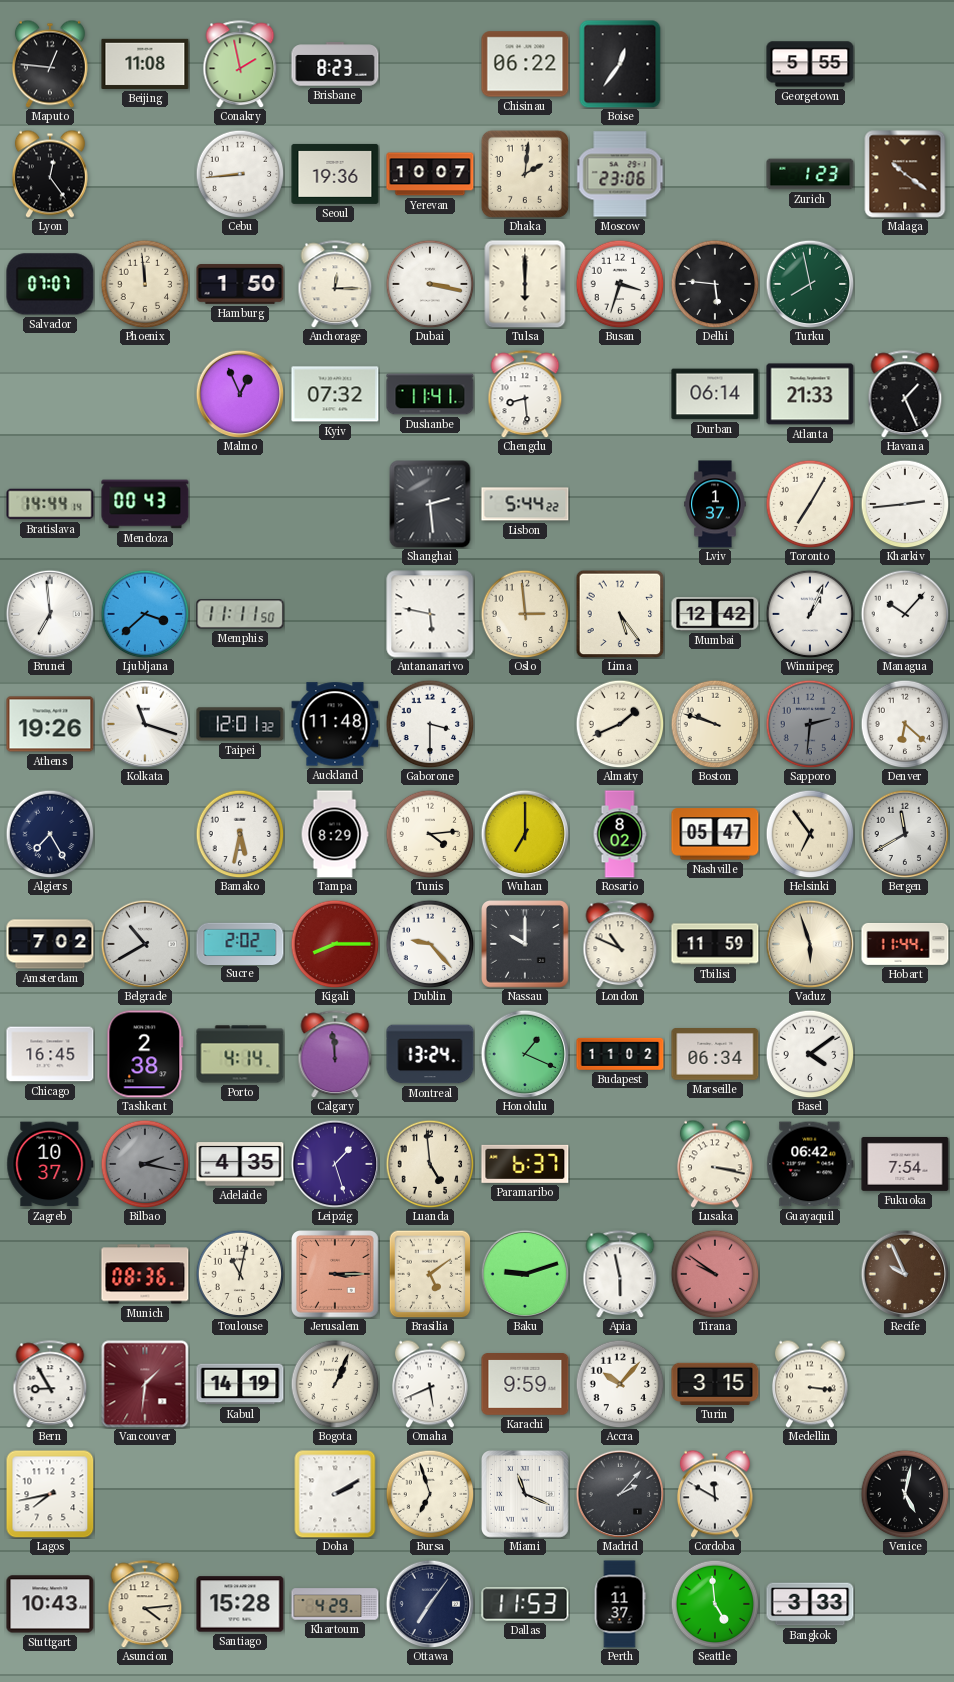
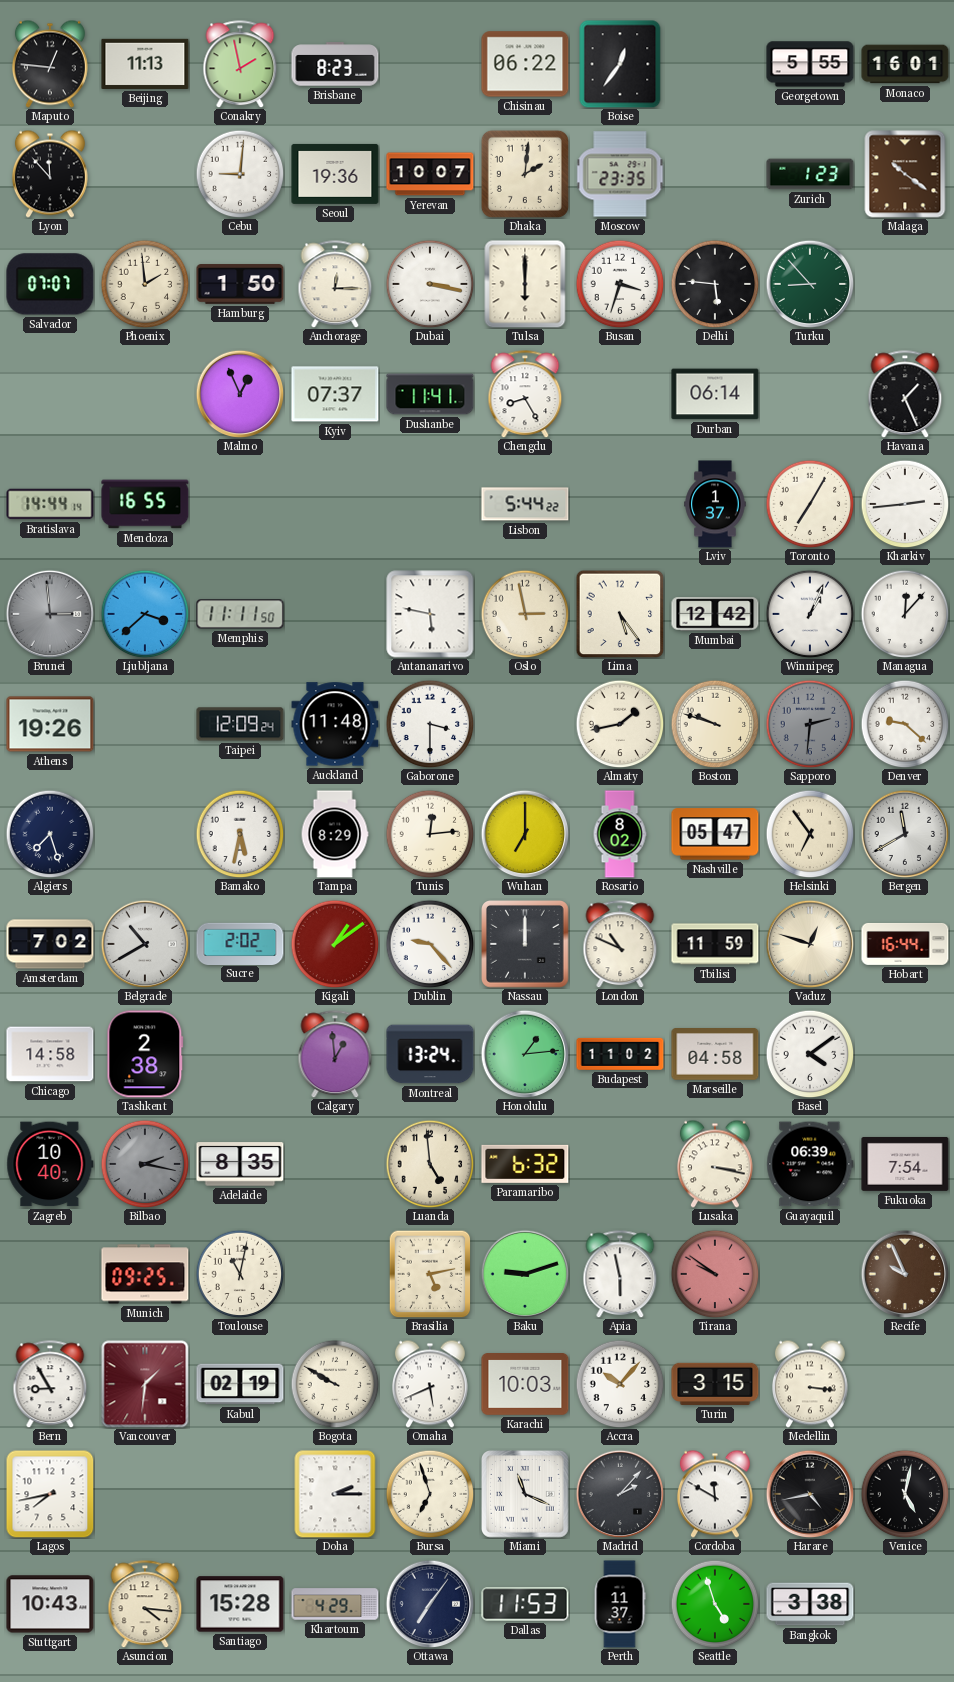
Beijing: 11:08 -> 11:13
Monaco: none -> 16:01
Lyon: 12:24 -> 11:53
Cebu: 8:44 -> 9:01
Moscow: 23:06 -> 23:35
Phoenix: 11:59 -> 1:59
Turku: 7:58 -> 8:53
Kyiv: 07:32 -> 07:37
Chengdu: 8:29 -> 8:25
Atlanta: 21:33 -> none
Mendoza: 00:43 -> 16:55
Shanghai: 2:29 -> none
Brunei: 6:59 -> 2:59
Brunei dial: white -> grey
Oslo: 2:59 -> 2:58
Managua: 10:07 -> 12:07
Kolkata: 11:18 -> none
Taipei: 12:01 -> 12:09
Almaty: 1:41 -> 1:43
Denver: 6:22 -> 9:22
Algiers: 7:25 -> 7:27
Tunis: 4:14 -> 12:14
Kigali: 8:15 -> 1:09
Nassau: 10:00 -> 12:00
Vaduz: 5:57 -> 12:48
Hobart: 11:44 -> 16:44
Chicago: 16:45 -> 14:58
Porto: 4:14 -> none
Calgary: 11:59 -> 12:59
Honolulu: 1:19 -> 1:14
Marseille: 06:34 -> 04:58
Zagreb: 10:37 -> 10:40
Adelaide: 4:35 -> 8:35
Leipzig: 1:27 -> none
Paramaribo: 6:37 -> 6:32
Guayaquil: 06:42 -> 06:39
Munich: 08:36 -> 09:25
Jerusalem: 3:15 -> none
Brasilia: 5:09 -> 5:13
Kabul: 14:19 -> 02:19
Bogota: 1:04 -> 9:50
Karachi: 9:59 -> 10:03
Doha: 2:10 -> 2:15
Harare: none -> 4:43
Asuncion: 4:14 -> 4:16
Seattle: 4:59 -> 4:57
Bangkok: 3:33 -> 3:38
